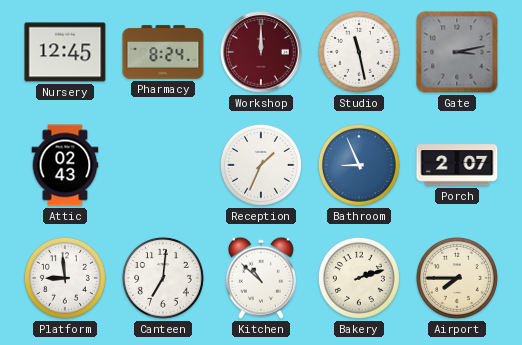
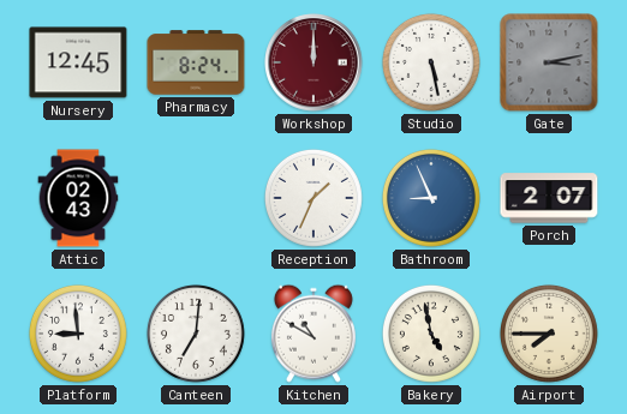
Studio: 11:28 -> 5:28
Kitchen: 10:52 -> 10:50
Bakery: 2:12 -> 4:58
